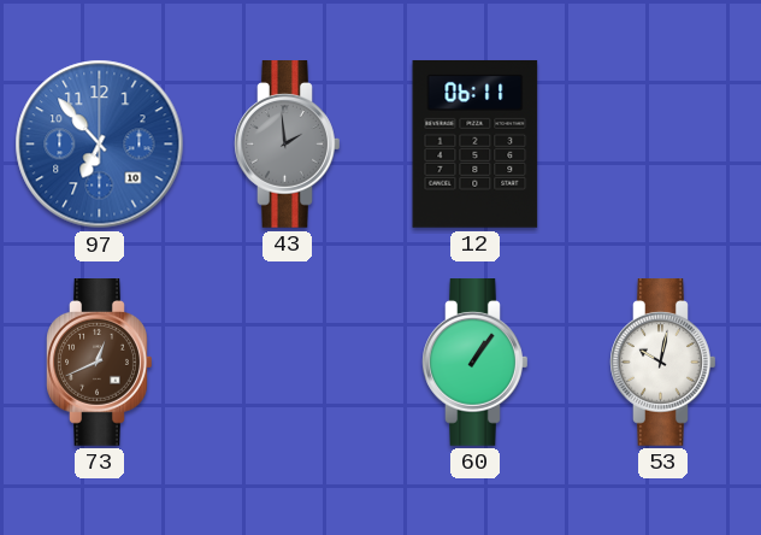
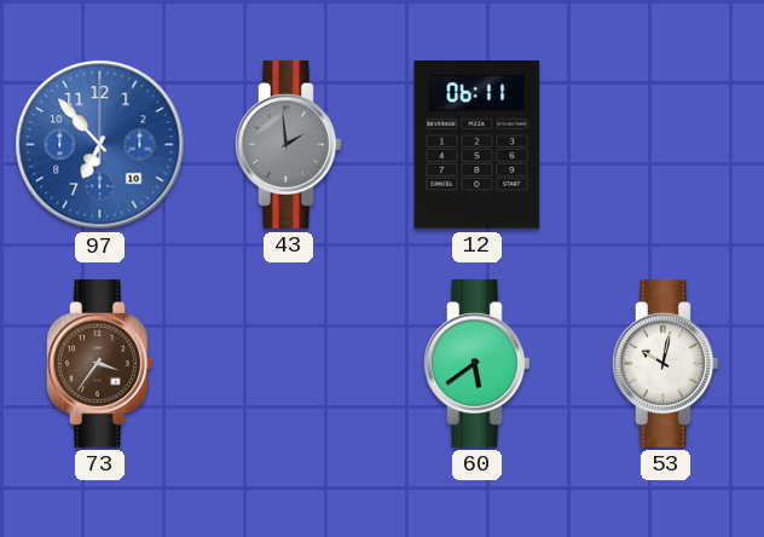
73: 12:41 -> 3:36
60: 1:06 -> 5:39
